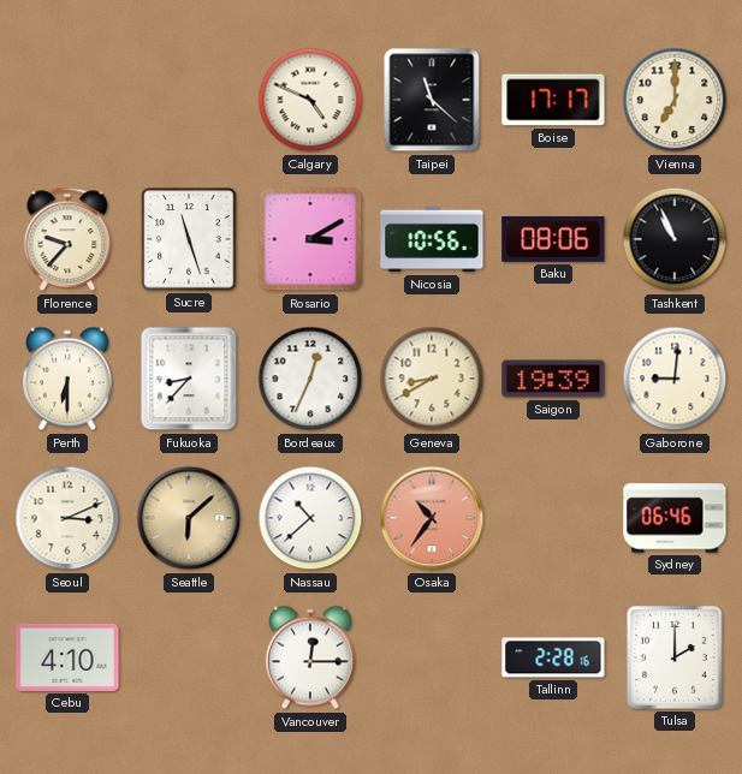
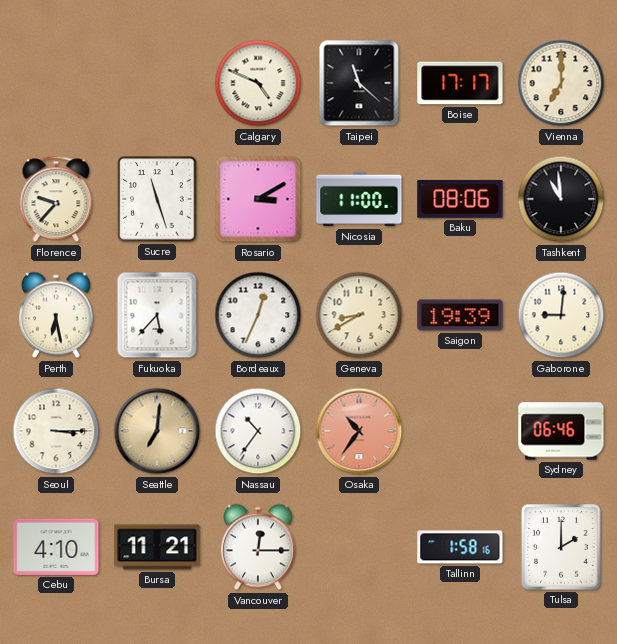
Nicosia: 10:56 -> 11:00
Tashkent: 10:56 -> 10:59
Perth: 6:30 -> 6:28
Fukuoka: 8:37 -> 5:37
Seoul: 3:11 -> 3:15
Seattle: 6:08 -> 7:01
Nassau: 10:38 -> 10:36
Bursa: none -> 11:21
Tallinn: 2:28 -> 1:58
